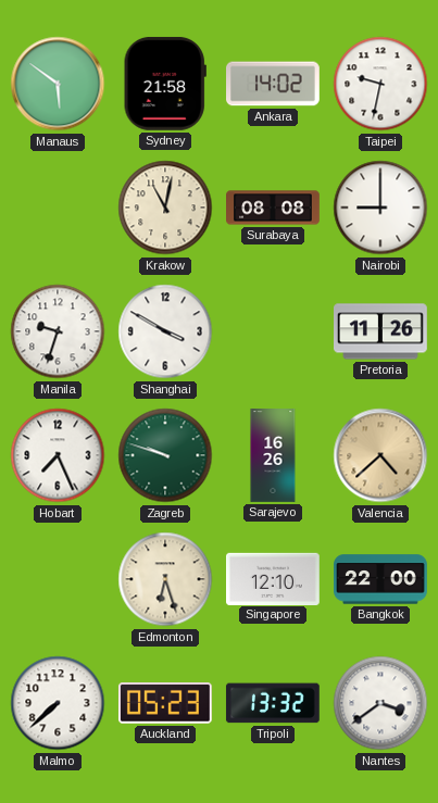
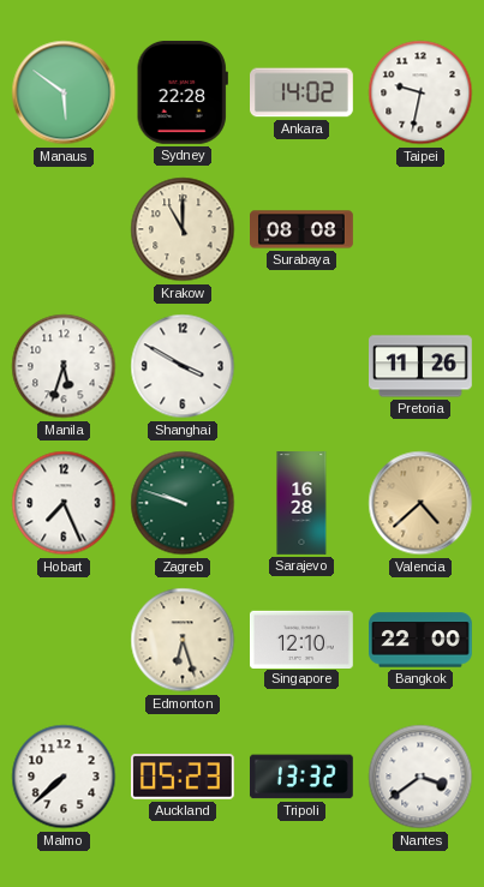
Sydney: 21:58 -> 22:28
Krakow: 11:02 -> 11:00
Nairobi: 9:00 -> none
Manila: 9:33 -> 5:33
Sarajevo: 16:26 -> 16:28
